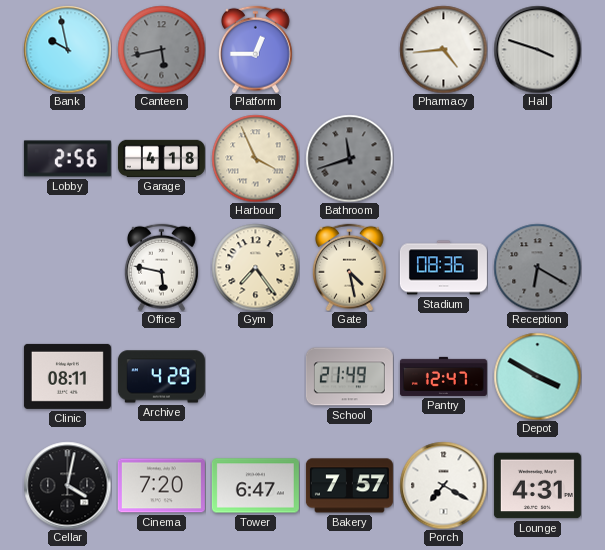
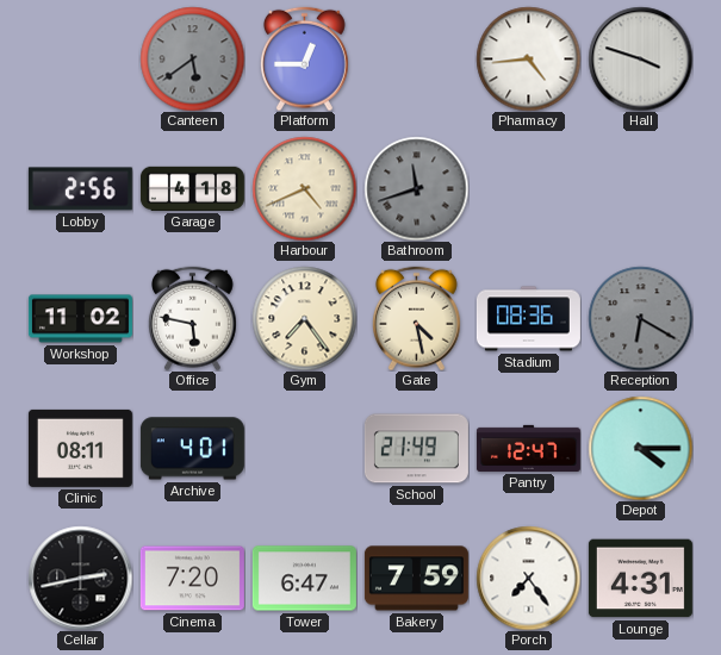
Bank: 9:58 -> none
Canteen: 5:43 -> 5:39
Harbour: 3:56 -> 4:41
Workshop: none -> 11:02
Archive: 4:29 -> 4:01
Depot: 3:50 -> 4:15
Cellar: 4:02 -> 2:43
Bakery: 7:57 -> 7:59
Porch: 7:20 -> 7:24
